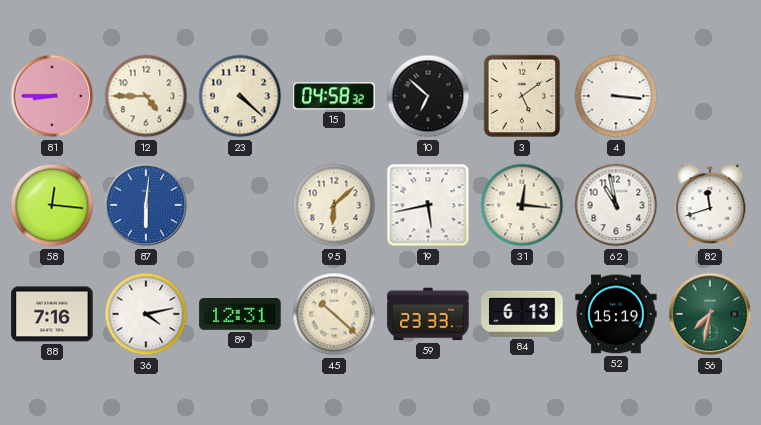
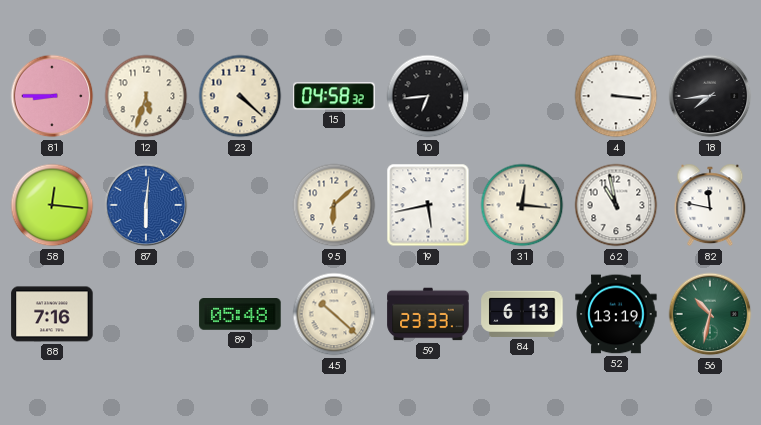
12: 4:45 -> 5:33
10: 6:52 -> 6:44
3: 5:09 -> none
18: none -> 7:44
82: 11:42 -> 11:47
36: 4:13 -> none
89: 12:31 -> 05:48
52: 15:19 -> 13:19
56: 7:32 -> 10:32
